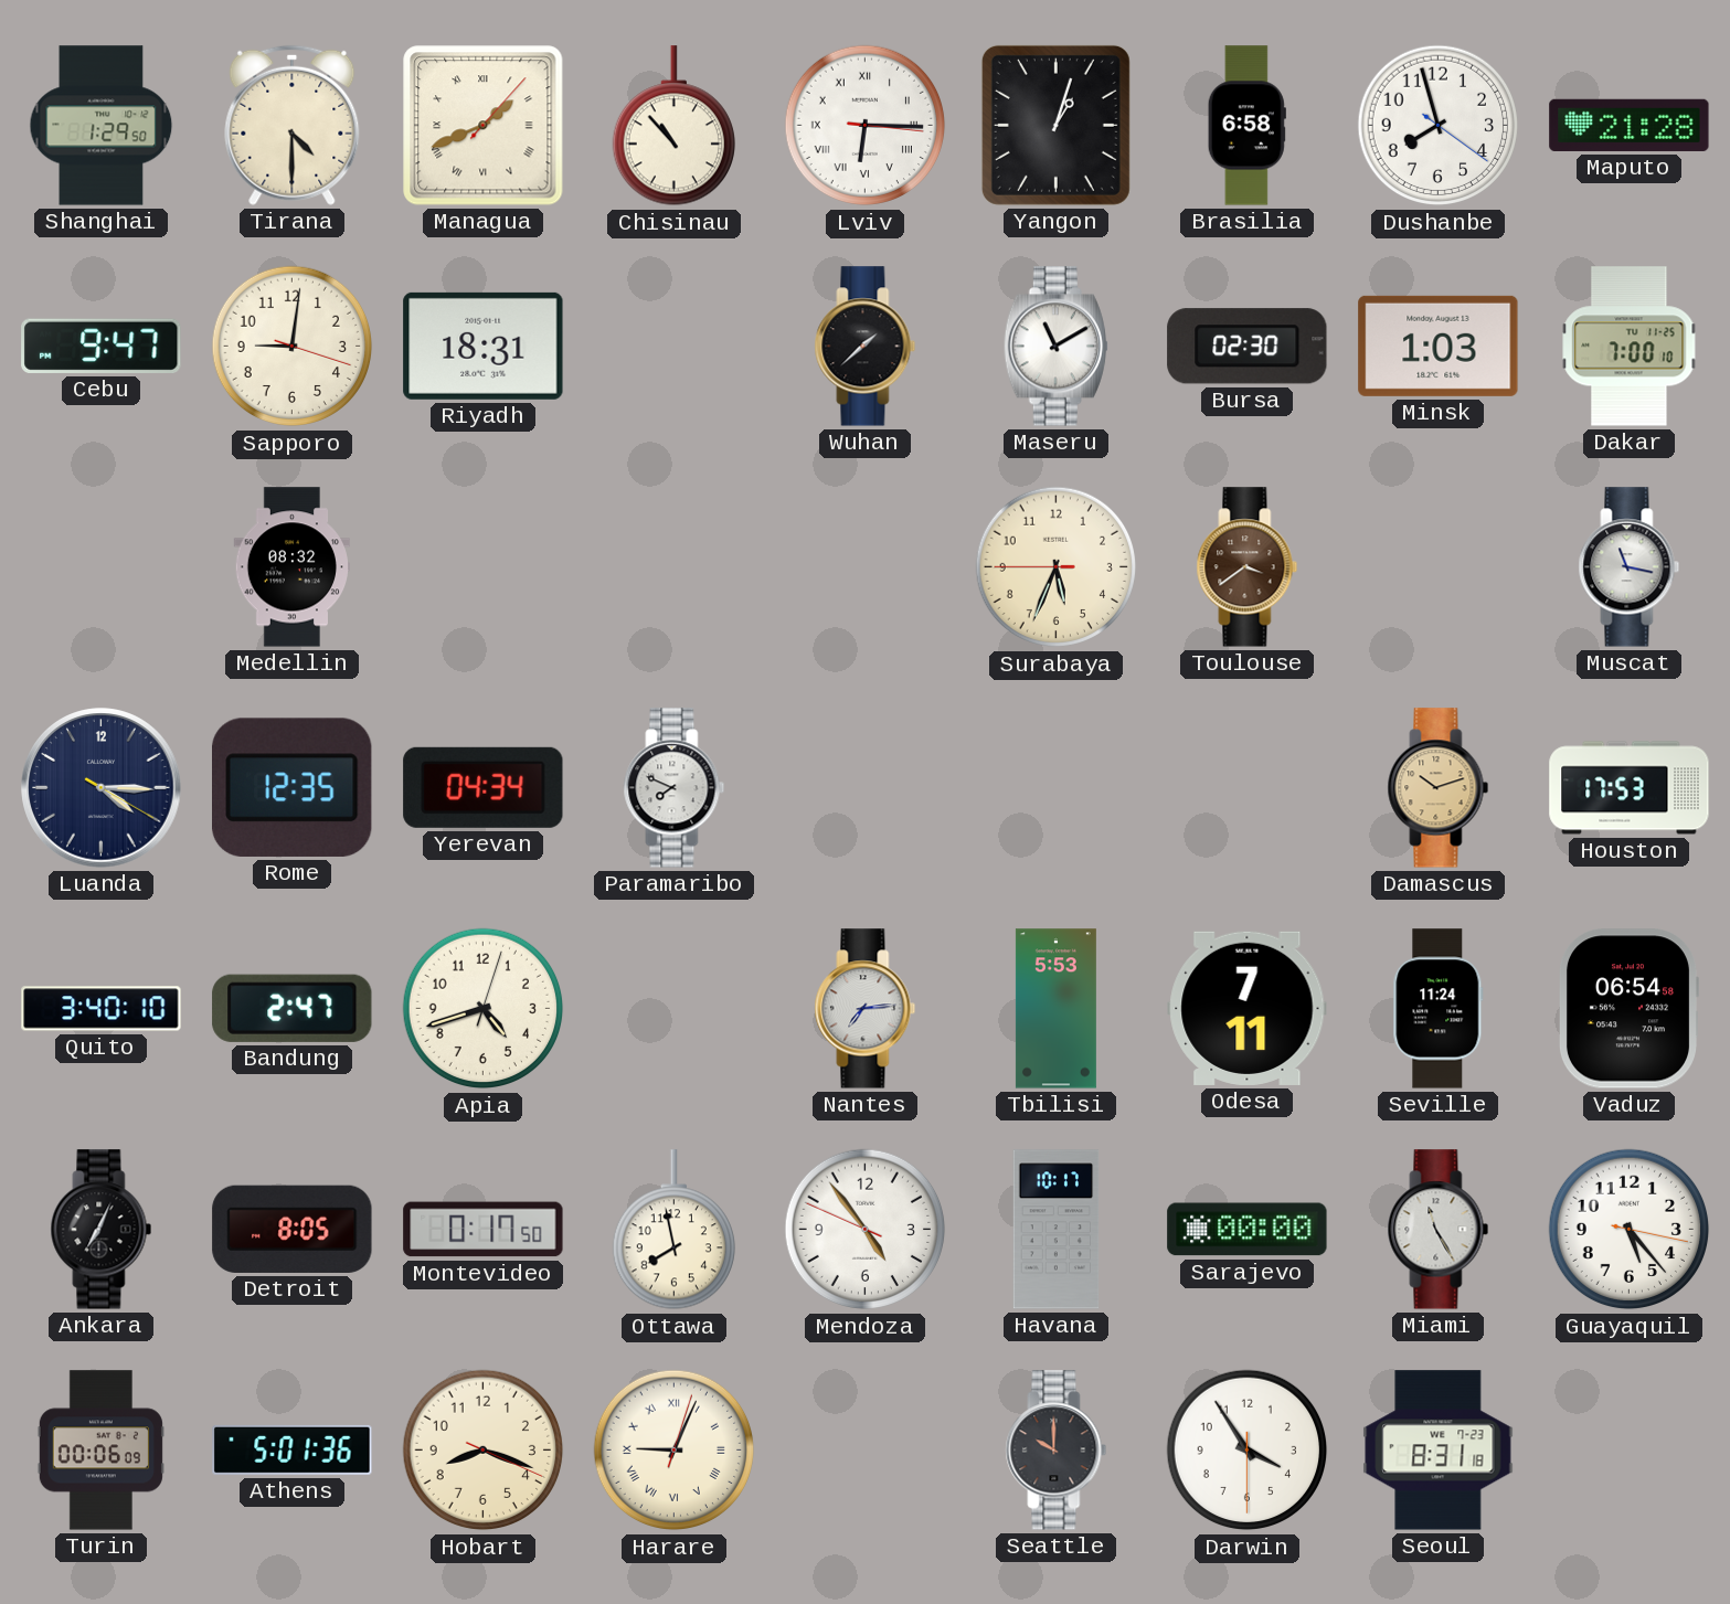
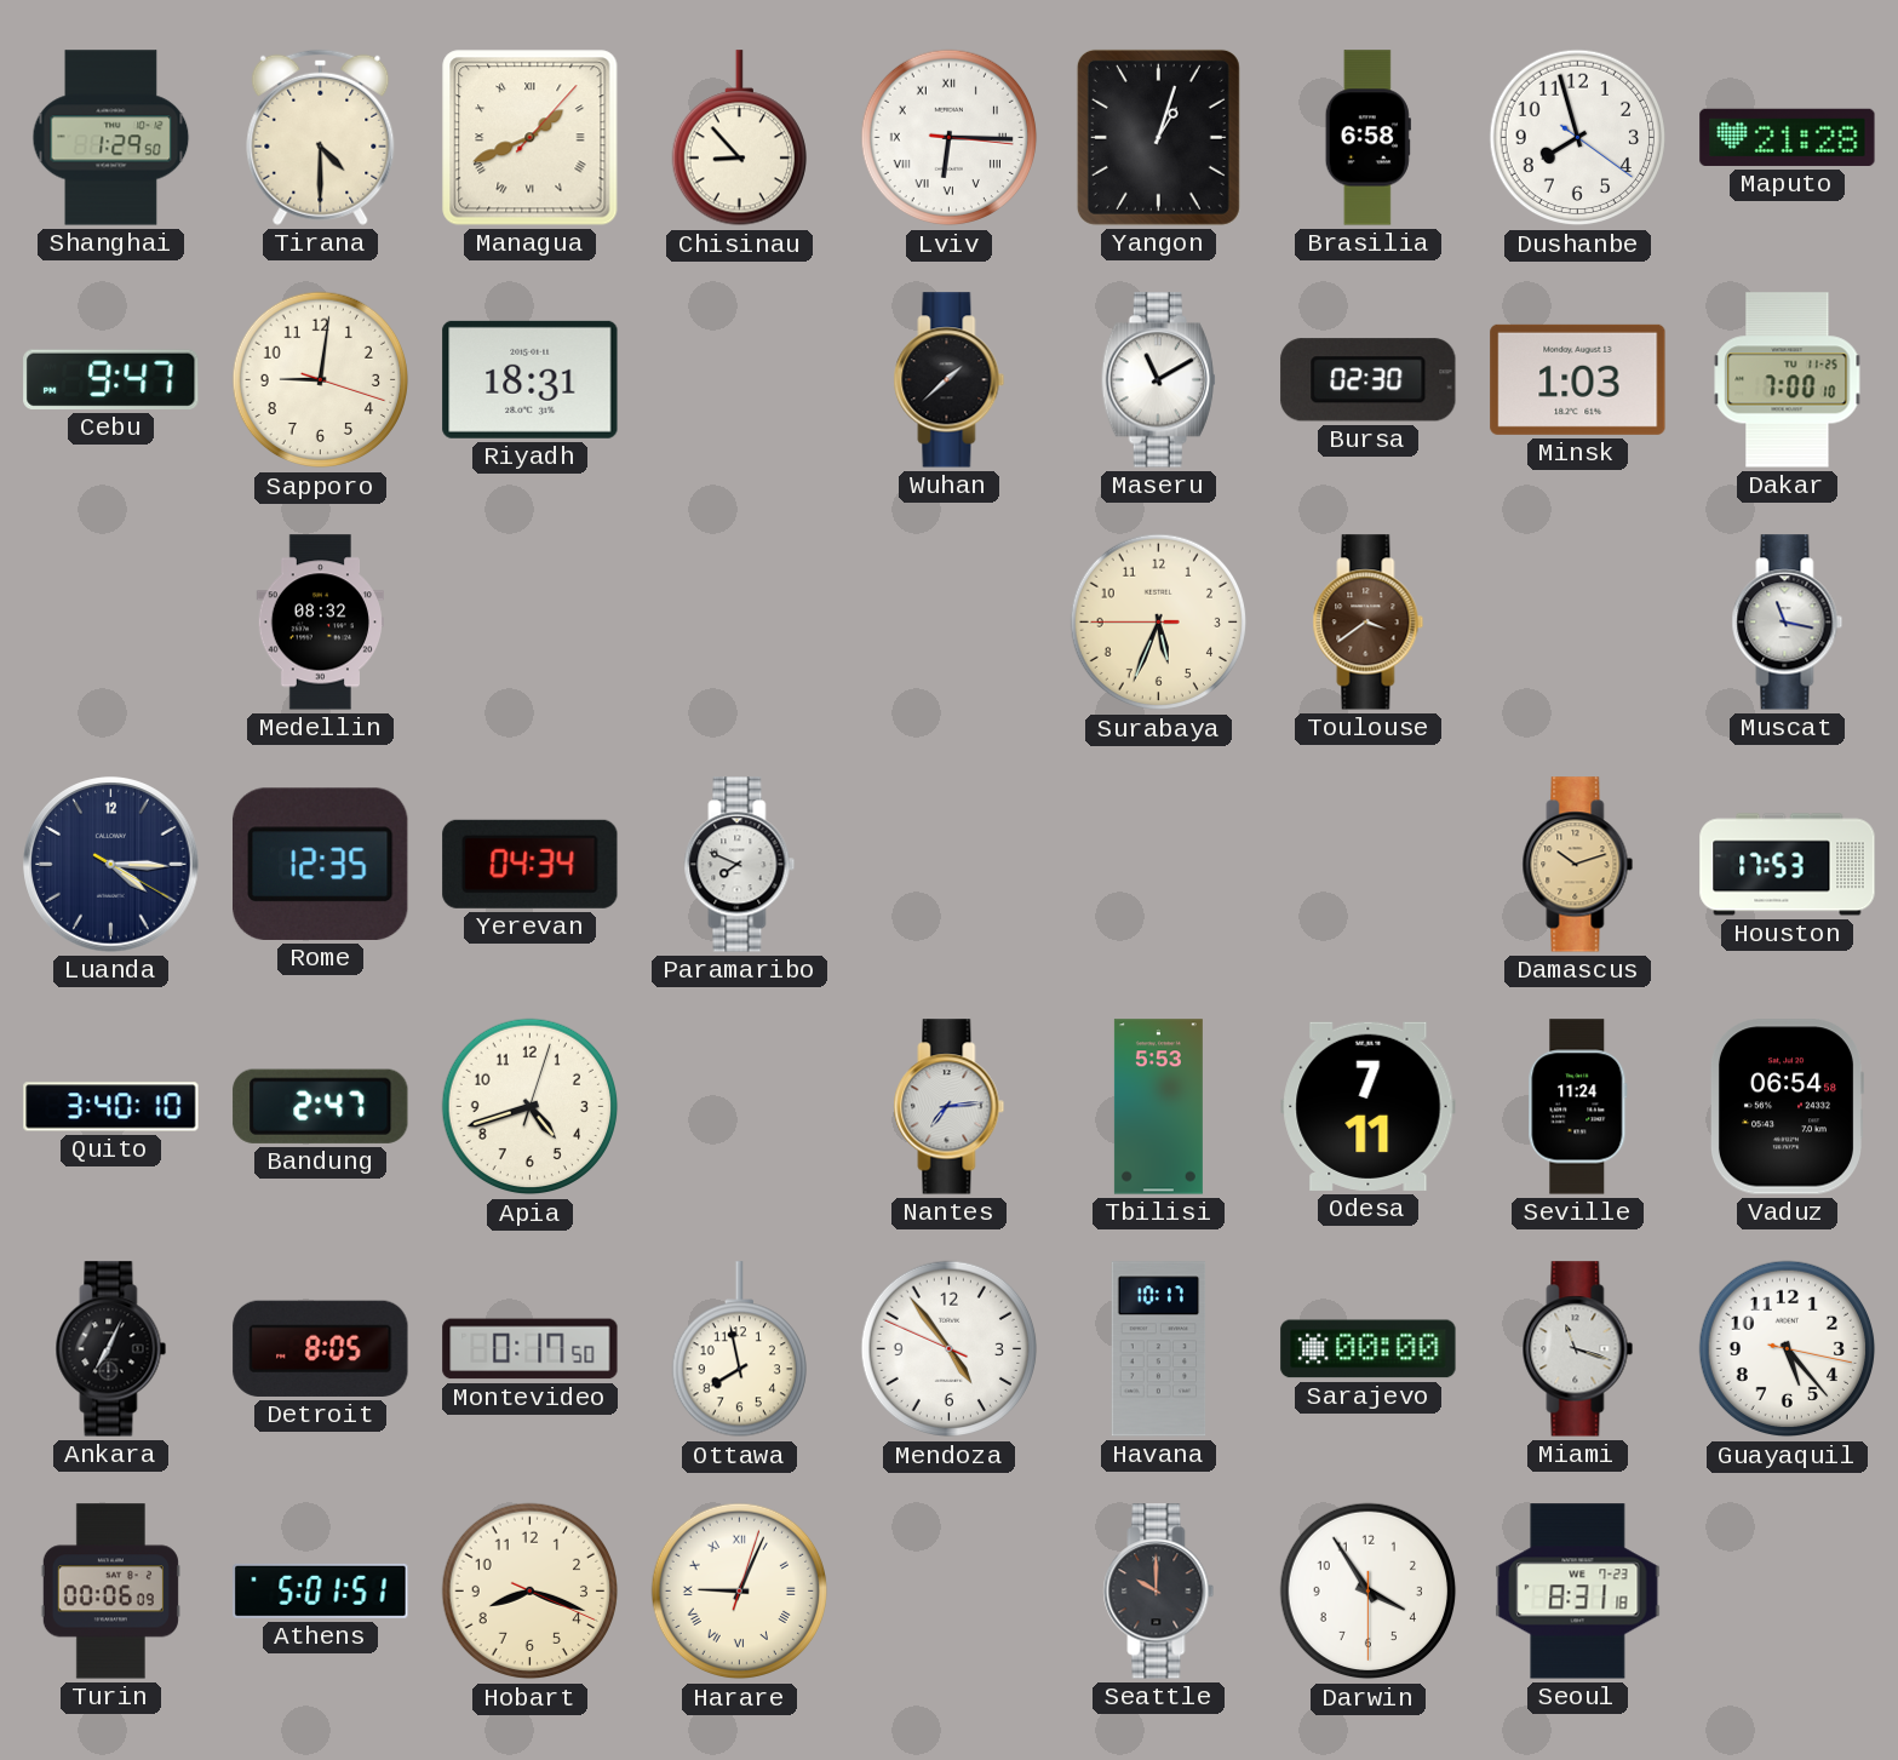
Chisinau: 10:53 -> 8:53
Miami: 11:25 -> 11:18
Athens: 5:01:36 -> 5:01:51
